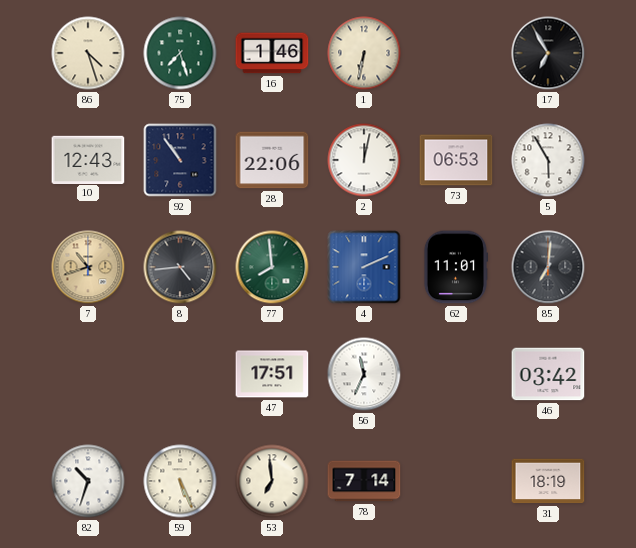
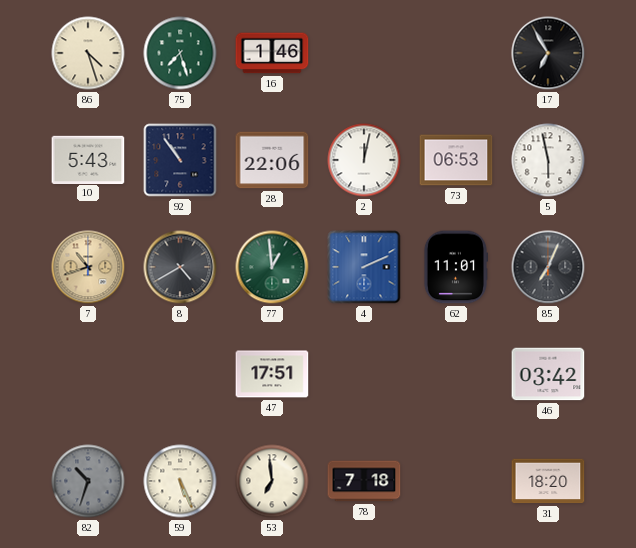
1: 6:32 -> none
10: 12:43 -> 5:43
5: 5:55 -> 5:58
8: 4:44 -> 4:40
77: 7:59 -> 12:59
85: 7:01 -> 7:04
56: 11:34 -> none
82 dial: white -> grey
78: 7:14 -> 7:18
31: 18:19 -> 18:20
